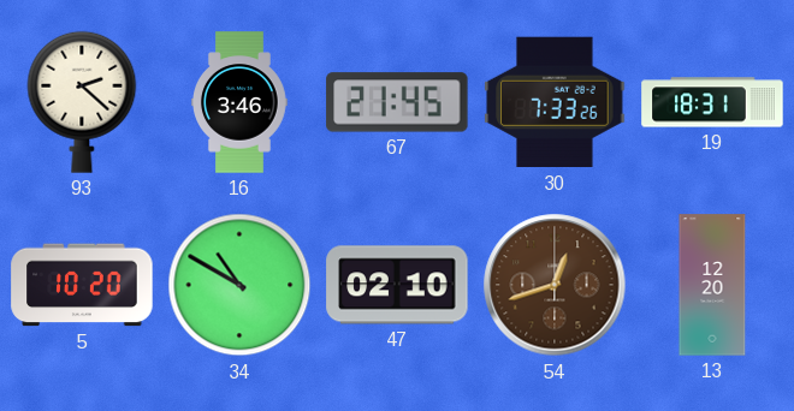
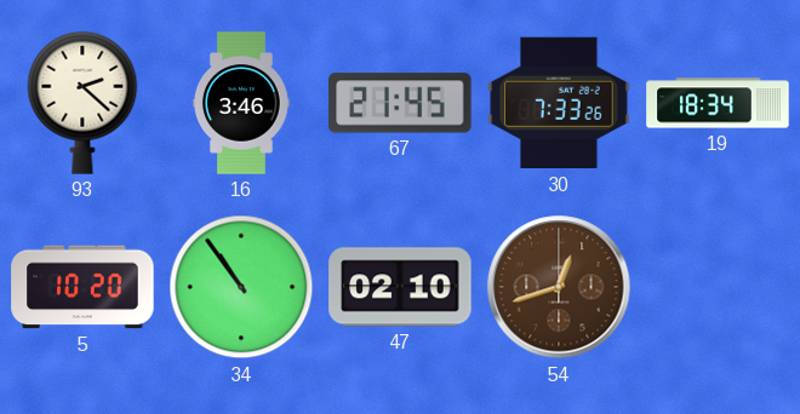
19: 18:31 -> 18:34
34: 10:50 -> 10:54
13: 12:20 -> none
